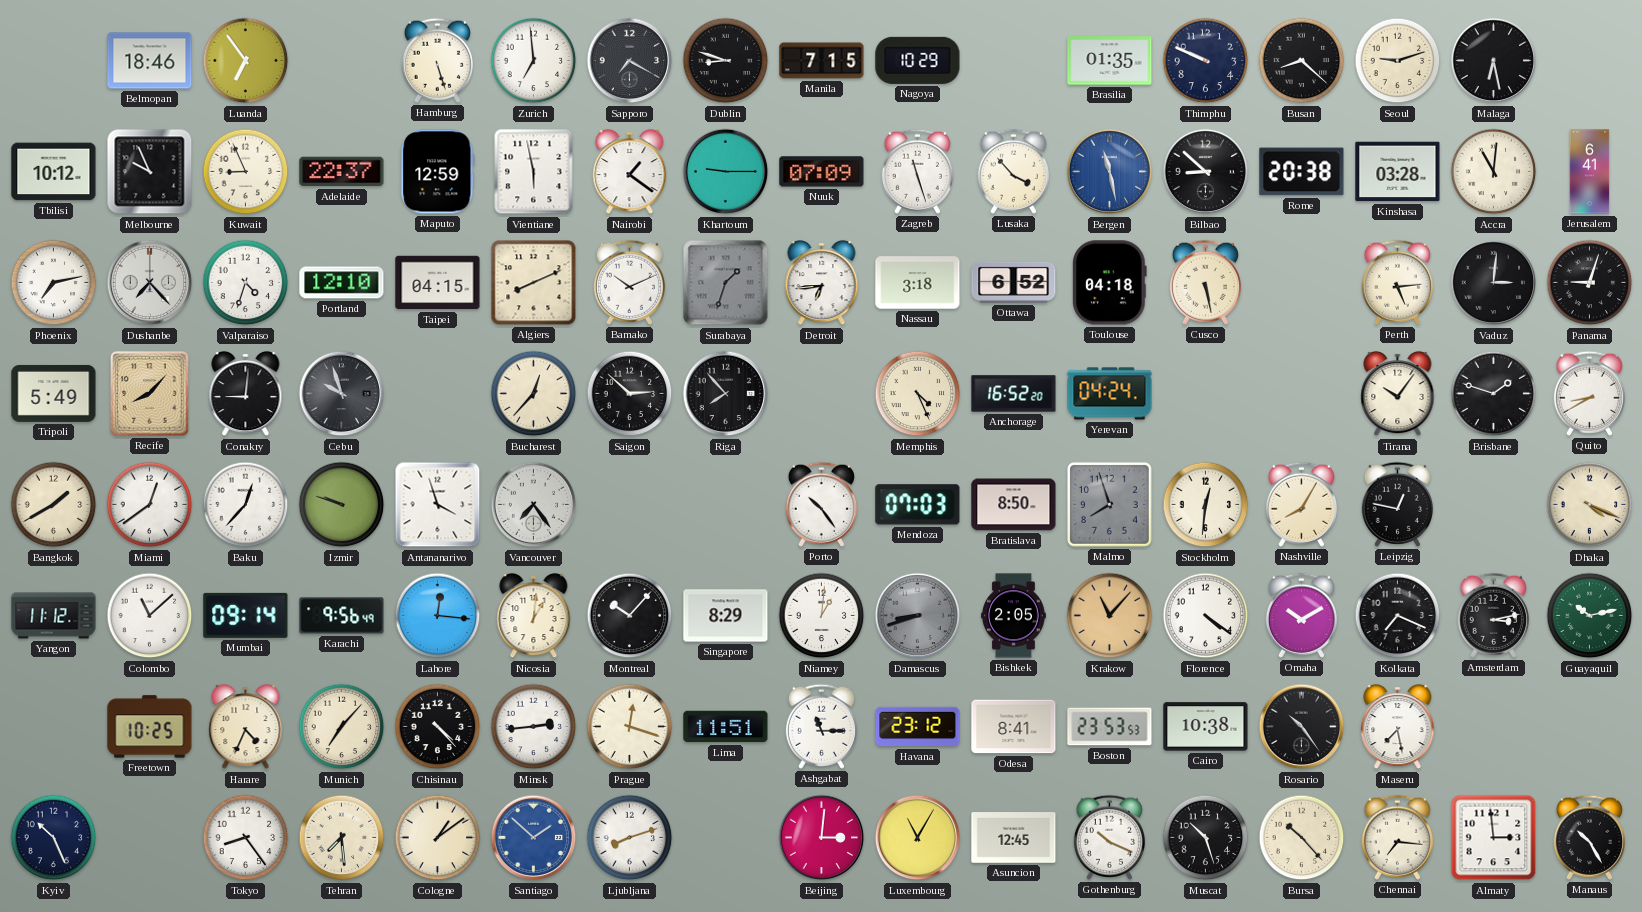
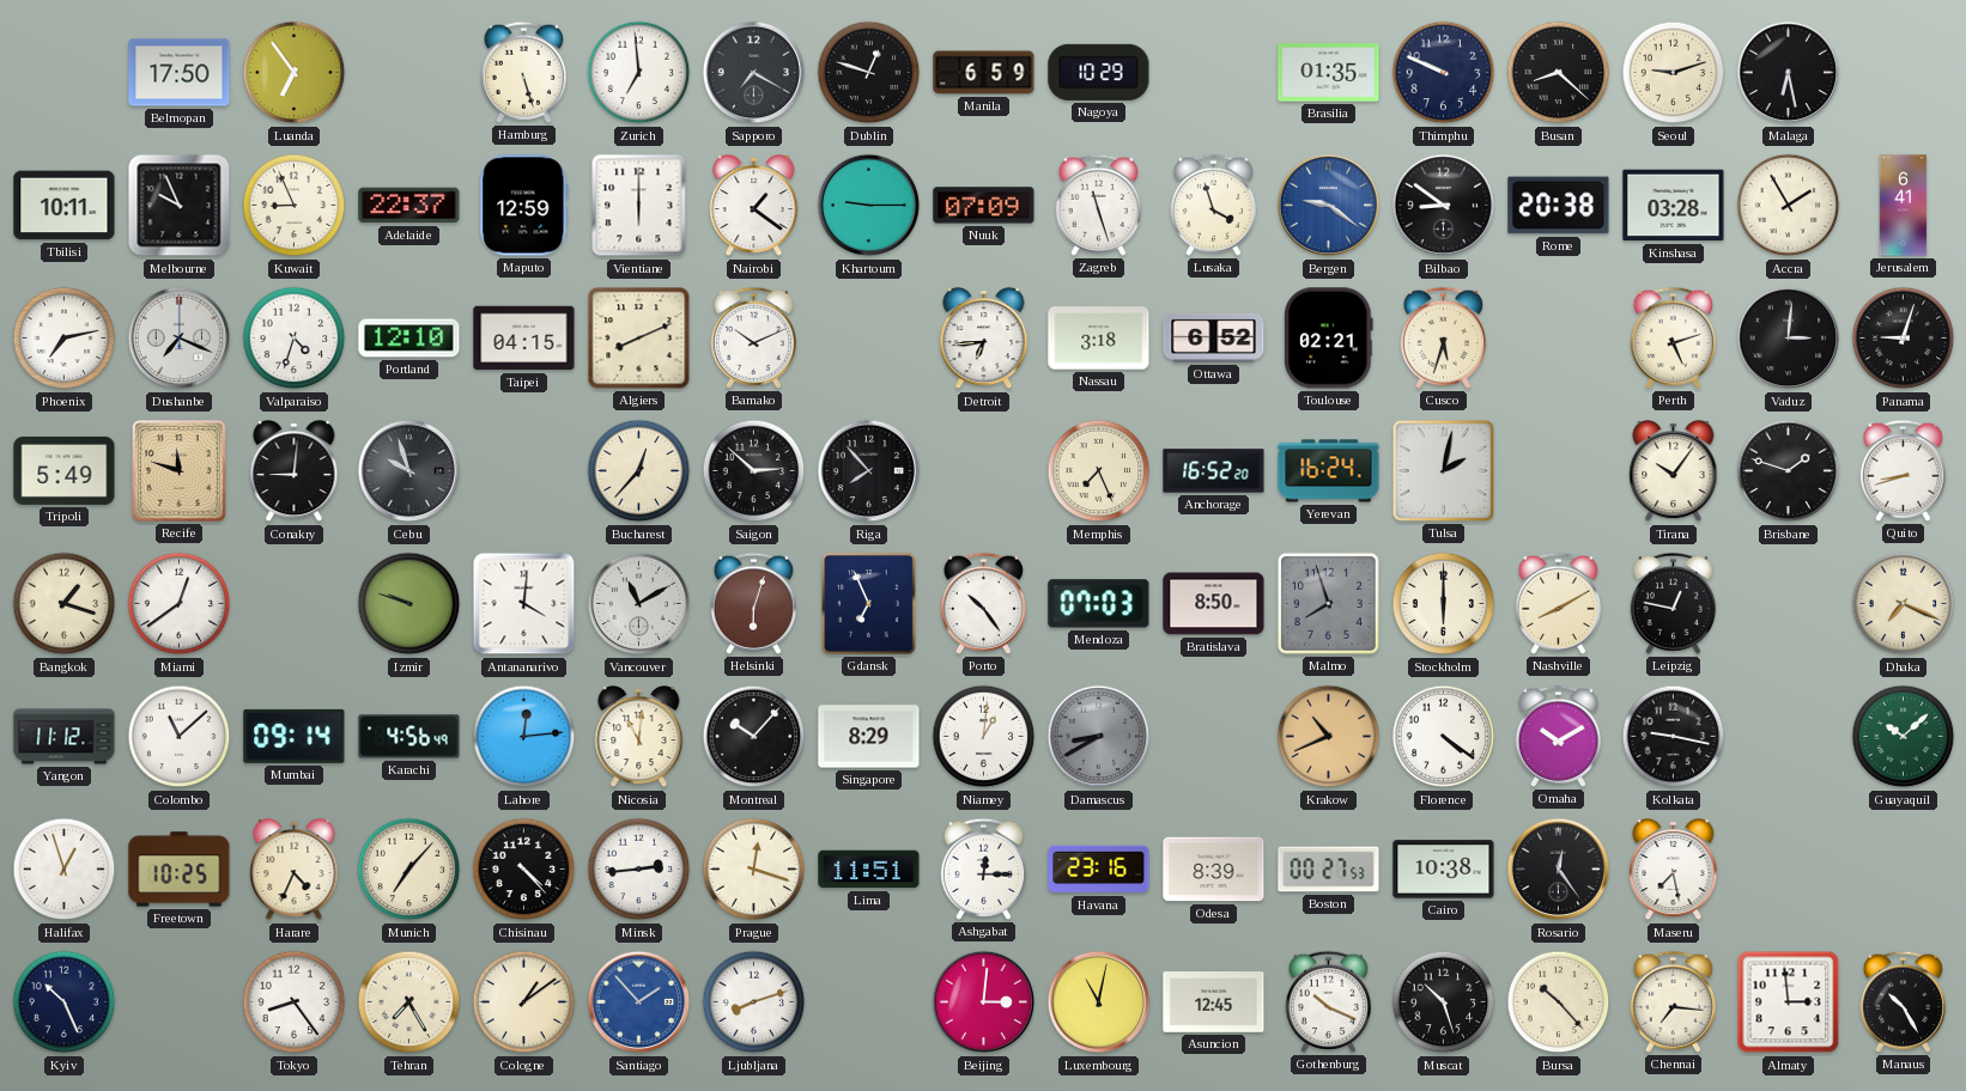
Belmopan: 18:46 -> 17:50
Dublin: 8:48 -> 12:48
Manila: 7:15 -> 6:59
Tbilisi: 10:12 -> 10:11
Vientiane: 5:58 -> 6:00
Lusaka: 3:53 -> 3:57
Bergen: 11:28 -> 9:21
Bilbao: 8:52 -> 8:51
Accra: 11:01 -> 1:55
Dushanbe: 7:23 -> 7:19
Surabaya: 1:33 -> none
Toulouse: 04:18 -> 02:21
Cusco: 5:28 -> 5:33
Perth: 5:14 -> 5:12
Recife: 8:07 -> 11:48
Memphis: 4:26 -> 7:26
Yerevan: 04:24 -> 16:24
Tulsa: none -> 2:02
Quito: 8:40 -> 8:42
Bangkok: 1:40 -> 1:18
Baku: 12:37 -> none
Antananarivo: 3:57 -> 4:01
Vancouver: 7:24 -> 11:10
Helsinki: none -> 6:03
Gdansk: none -> 6:56
Stockholm: 12:31 -> 6:00
Nashville: 8:05 -> 8:10
Dhaka: 4:19 -> 7:19
Karachi: 9:56 -> 4:56
Lahore: 12:16 -> 12:14
Nicosia: 1:01 -> 11:01
Damascus: 8:42 -> 8:40
Bishkek: 2:05 -> none
Krakow: 11:07 -> 10:41
Kolkata: 7:19 -> 9:17
Amsterdam: 3:13 -> none
Guayaquil: 10:13 -> 10:08
Halifax: none -> 12:57
Ashgabat: 11:15 -> 12:15
Havana: 23:12 -> 23:16
Odesa: 8:41 -> 8:39
Boston: 23:53 -> 00:27
Rosario: 10:24 -> 12:24
Tehran: 7:29 -> 7:25
Santiago: 1:52 -> 1:53
Luxembourg: 11:05 -> 11:02
